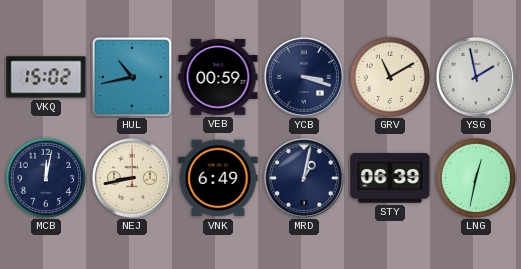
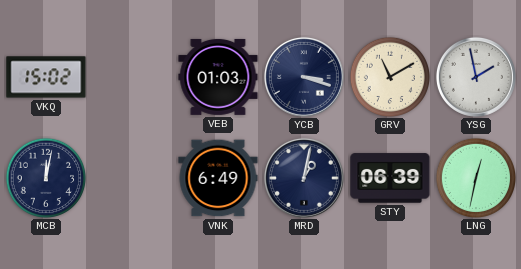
HUL: 10:43 -> none
VEB: 00:59 -> 01:03
NEJ: 8:43 -> none
